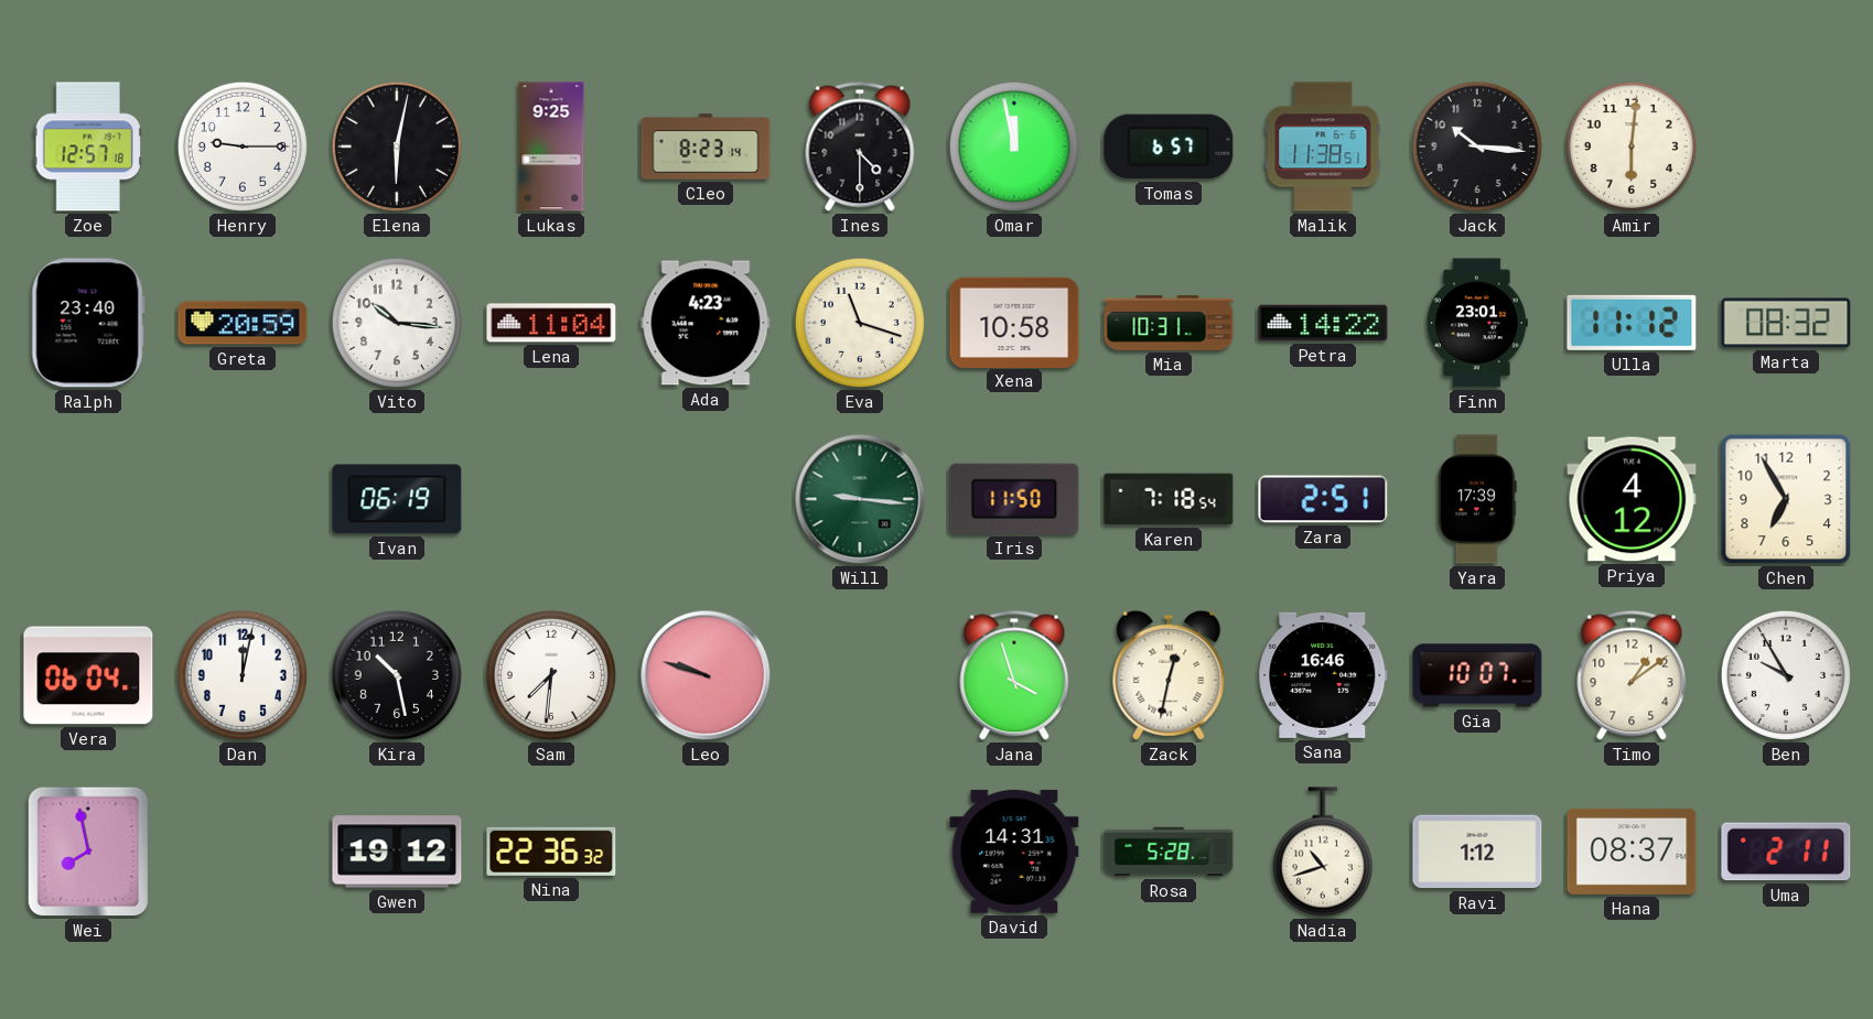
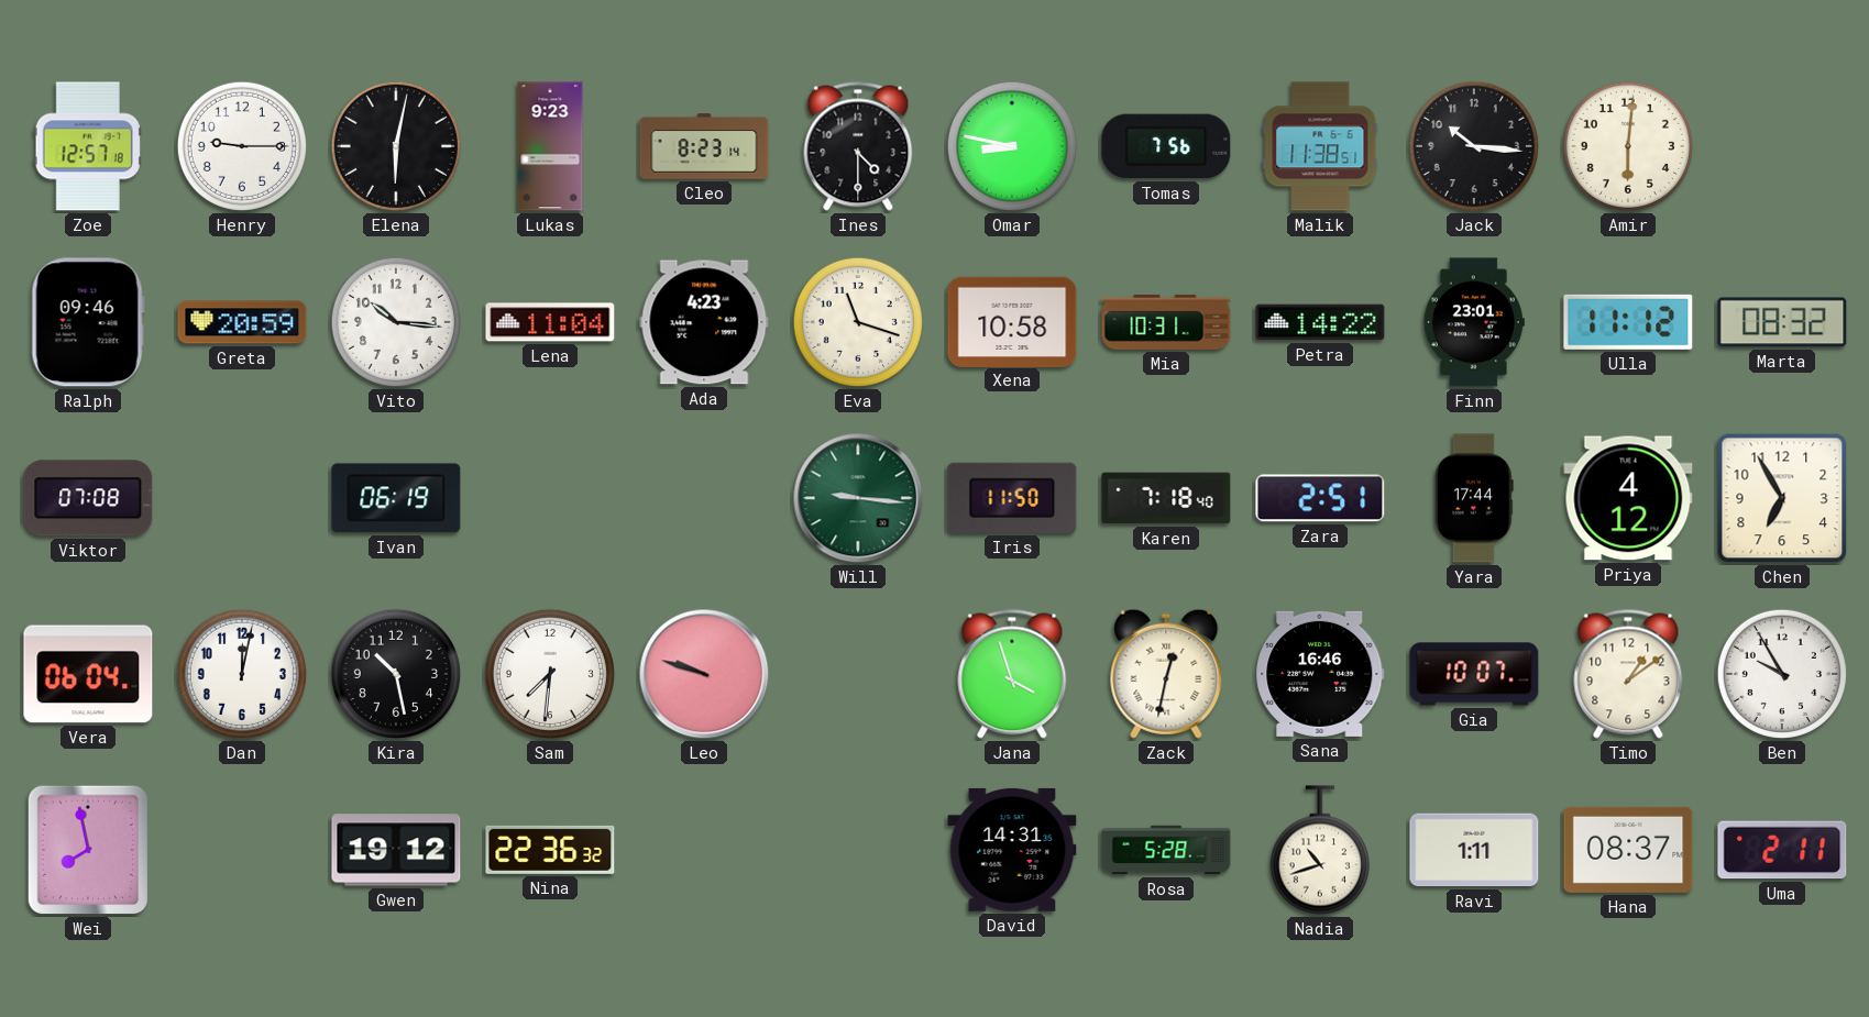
Lukas: 9:25 -> 9:23
Omar: 11:58 -> 8:47
Tomas: 6:57 -> 7:56
Ralph: 23:40 -> 09:46
Viktor: none -> 07:08
Karen: 7:18:54 -> 7:18:40
Yara: 17:39 -> 17:44
Ravi: 1:12 -> 1:11
